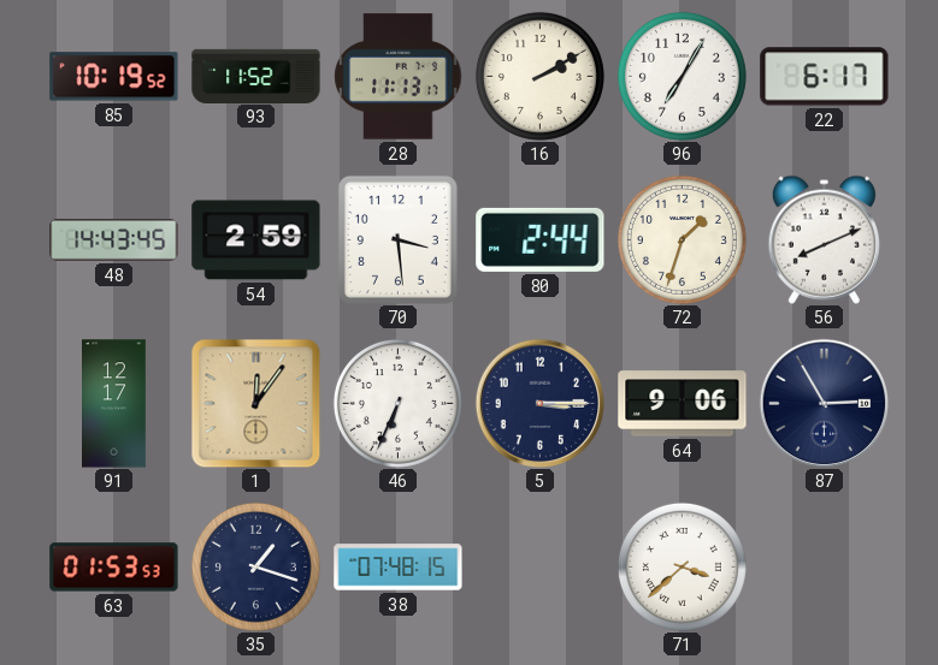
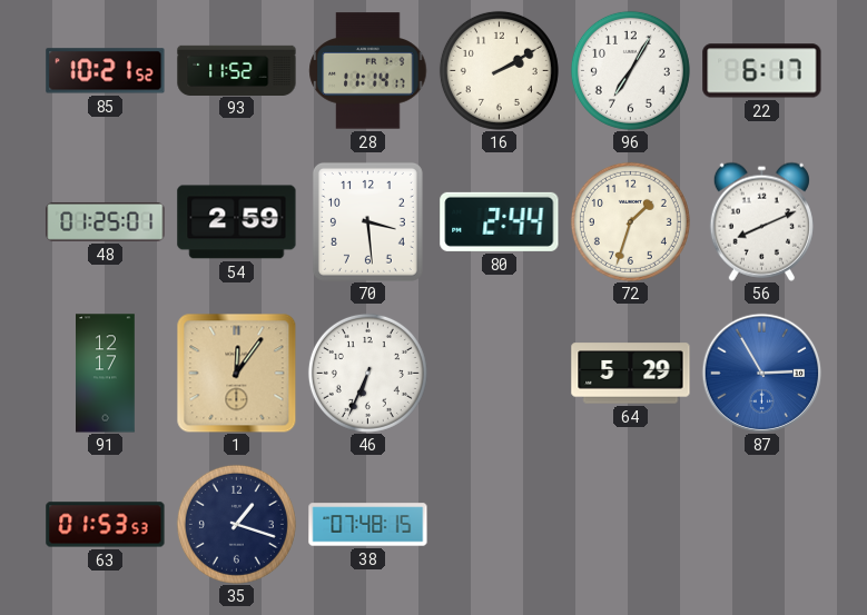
85: 10:19 -> 10:21
28: 11:13 -> 11:14
48: 14:43 -> 01:25
5: 3:15 -> none
64: 9:06 -> 5:29
87 dial: navy -> blue
71: 3:38 -> none
